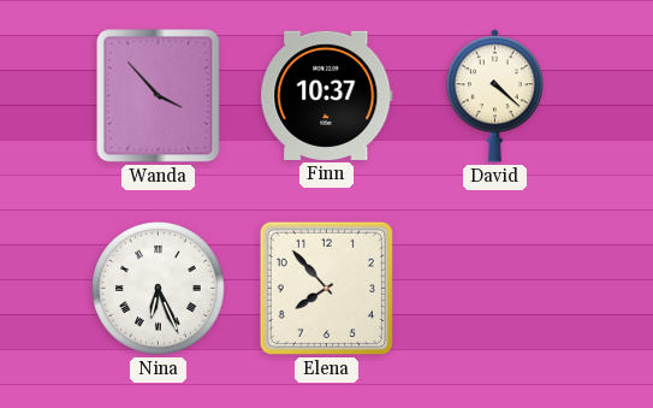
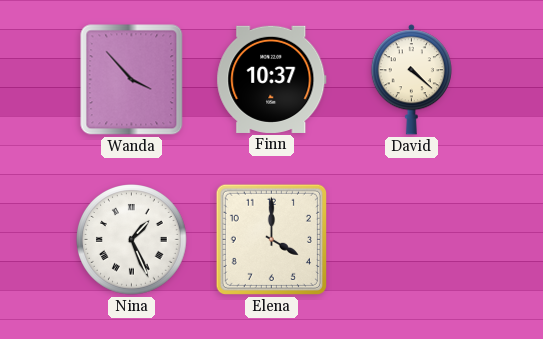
Nina: 6:26 -> 1:26
Elena: 7:53 -> 4:00
